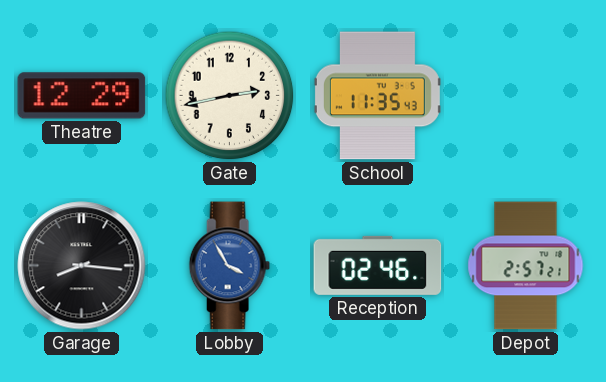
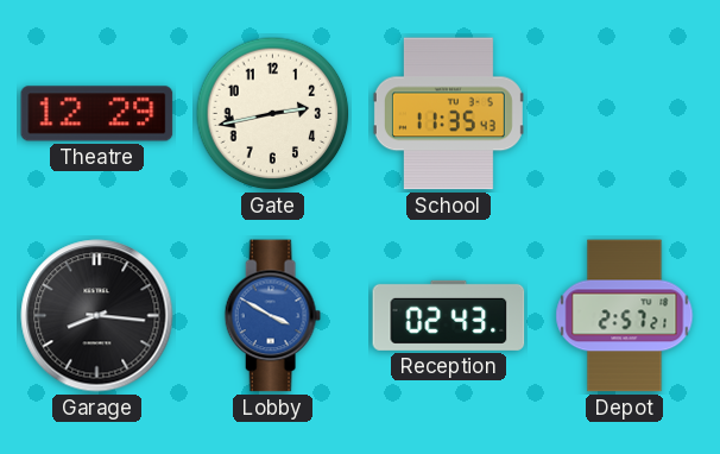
Lobby: 3:55 -> 3:50
Reception: 02:46 -> 02:43
